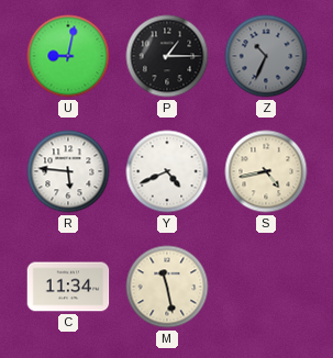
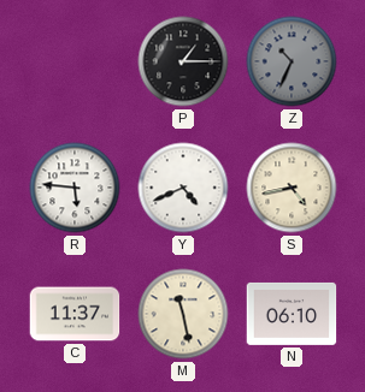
U: 9:02 -> none
C: 11:34 -> 11:37
N: none -> 06:10
